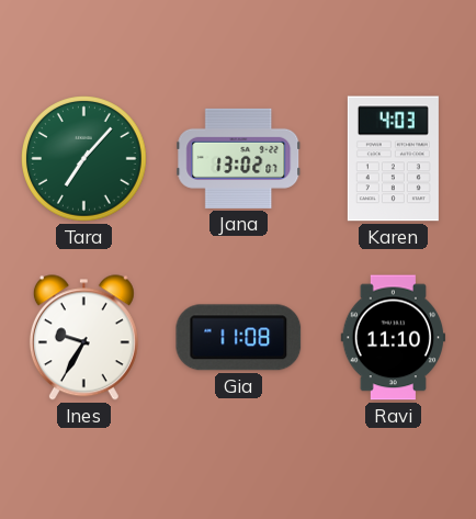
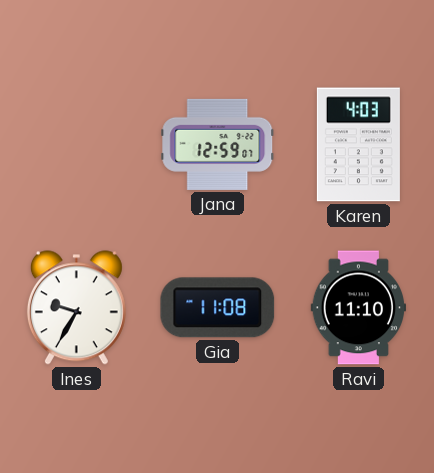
Tara: 7:07 -> none
Jana: 13:02 -> 12:59
